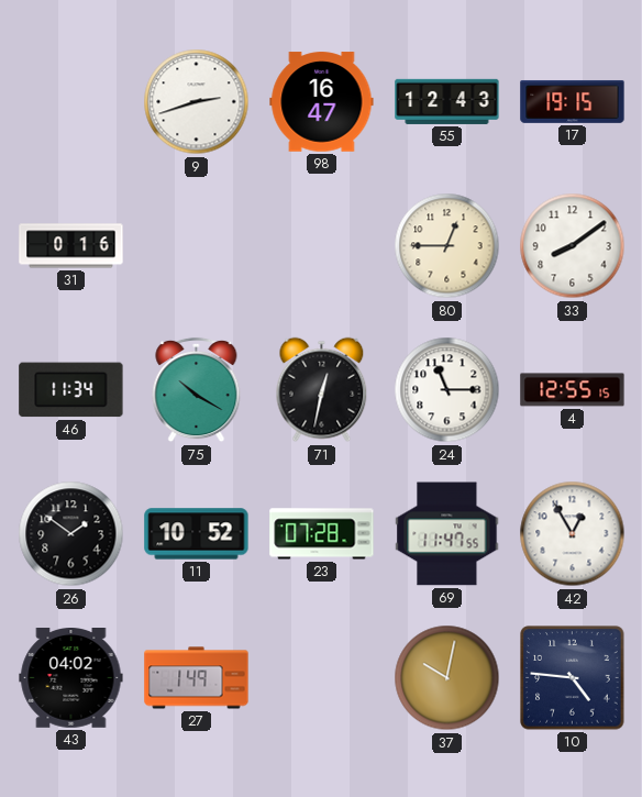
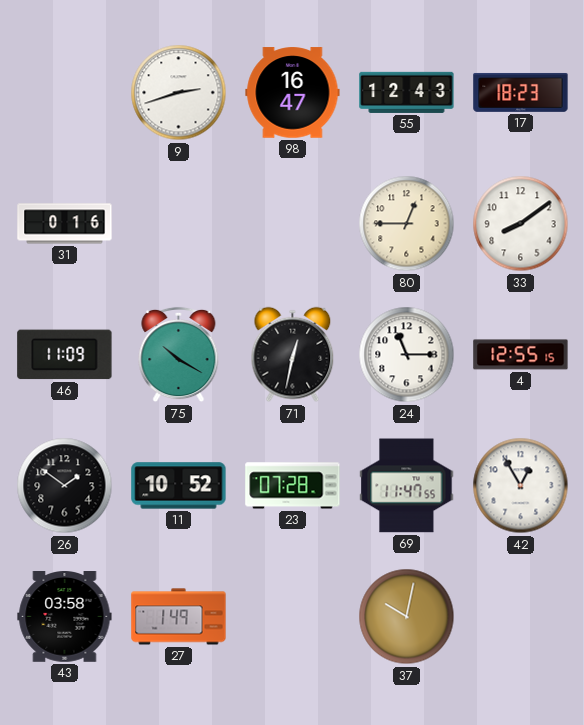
17: 19:15 -> 18:23
46: 11:34 -> 11:09
43: 04:02 -> 03:58
10: 4:46 -> none
